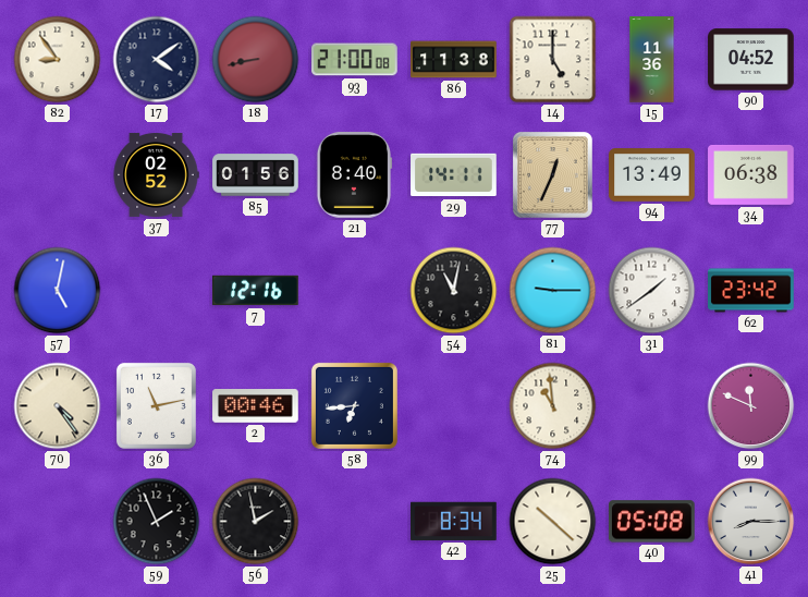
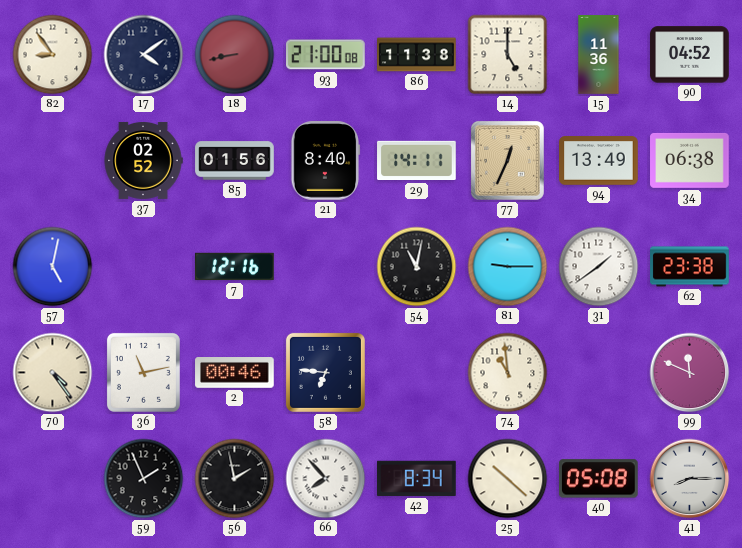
62: 23:42 -> 23:38
58: 6:44 -> 6:46
66: none -> 7:53
